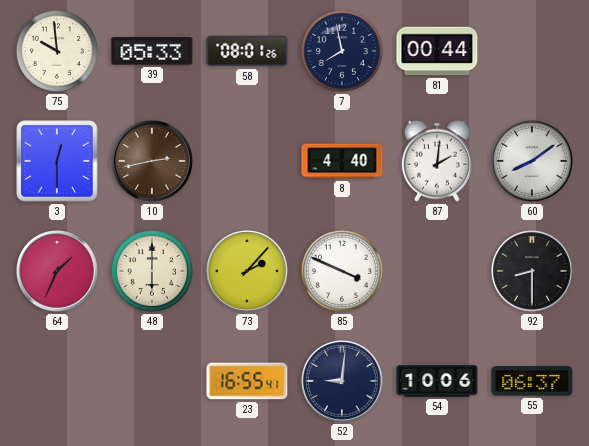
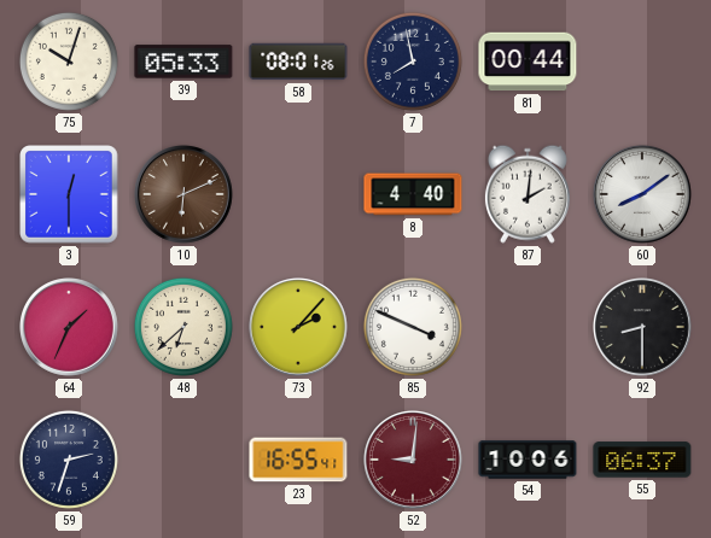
75: 9:59 -> 10:03
10: 2:43 -> 6:11
48: 6:00 -> 6:38
59: none -> 2:33
52 dial: navy -> burgundy
